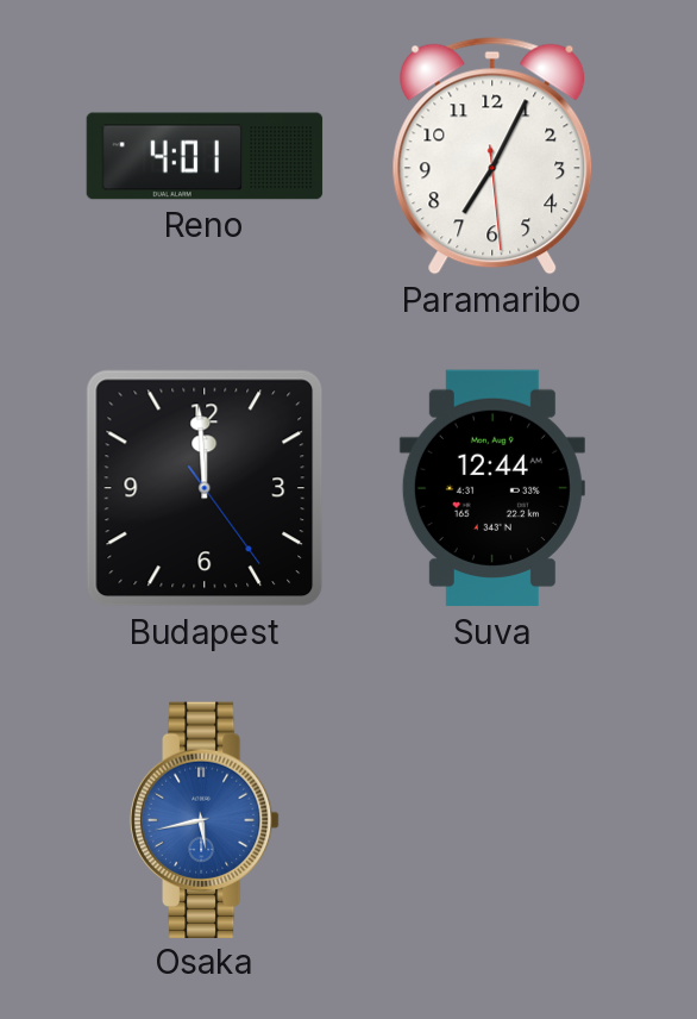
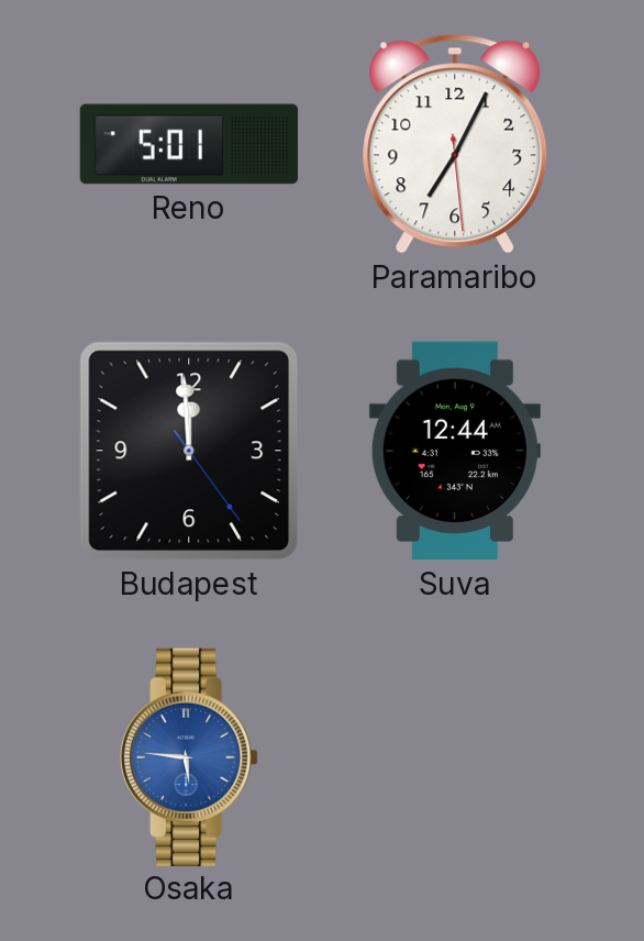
Reno: 4:01 -> 5:01
Osaka: 5:43 -> 5:46
